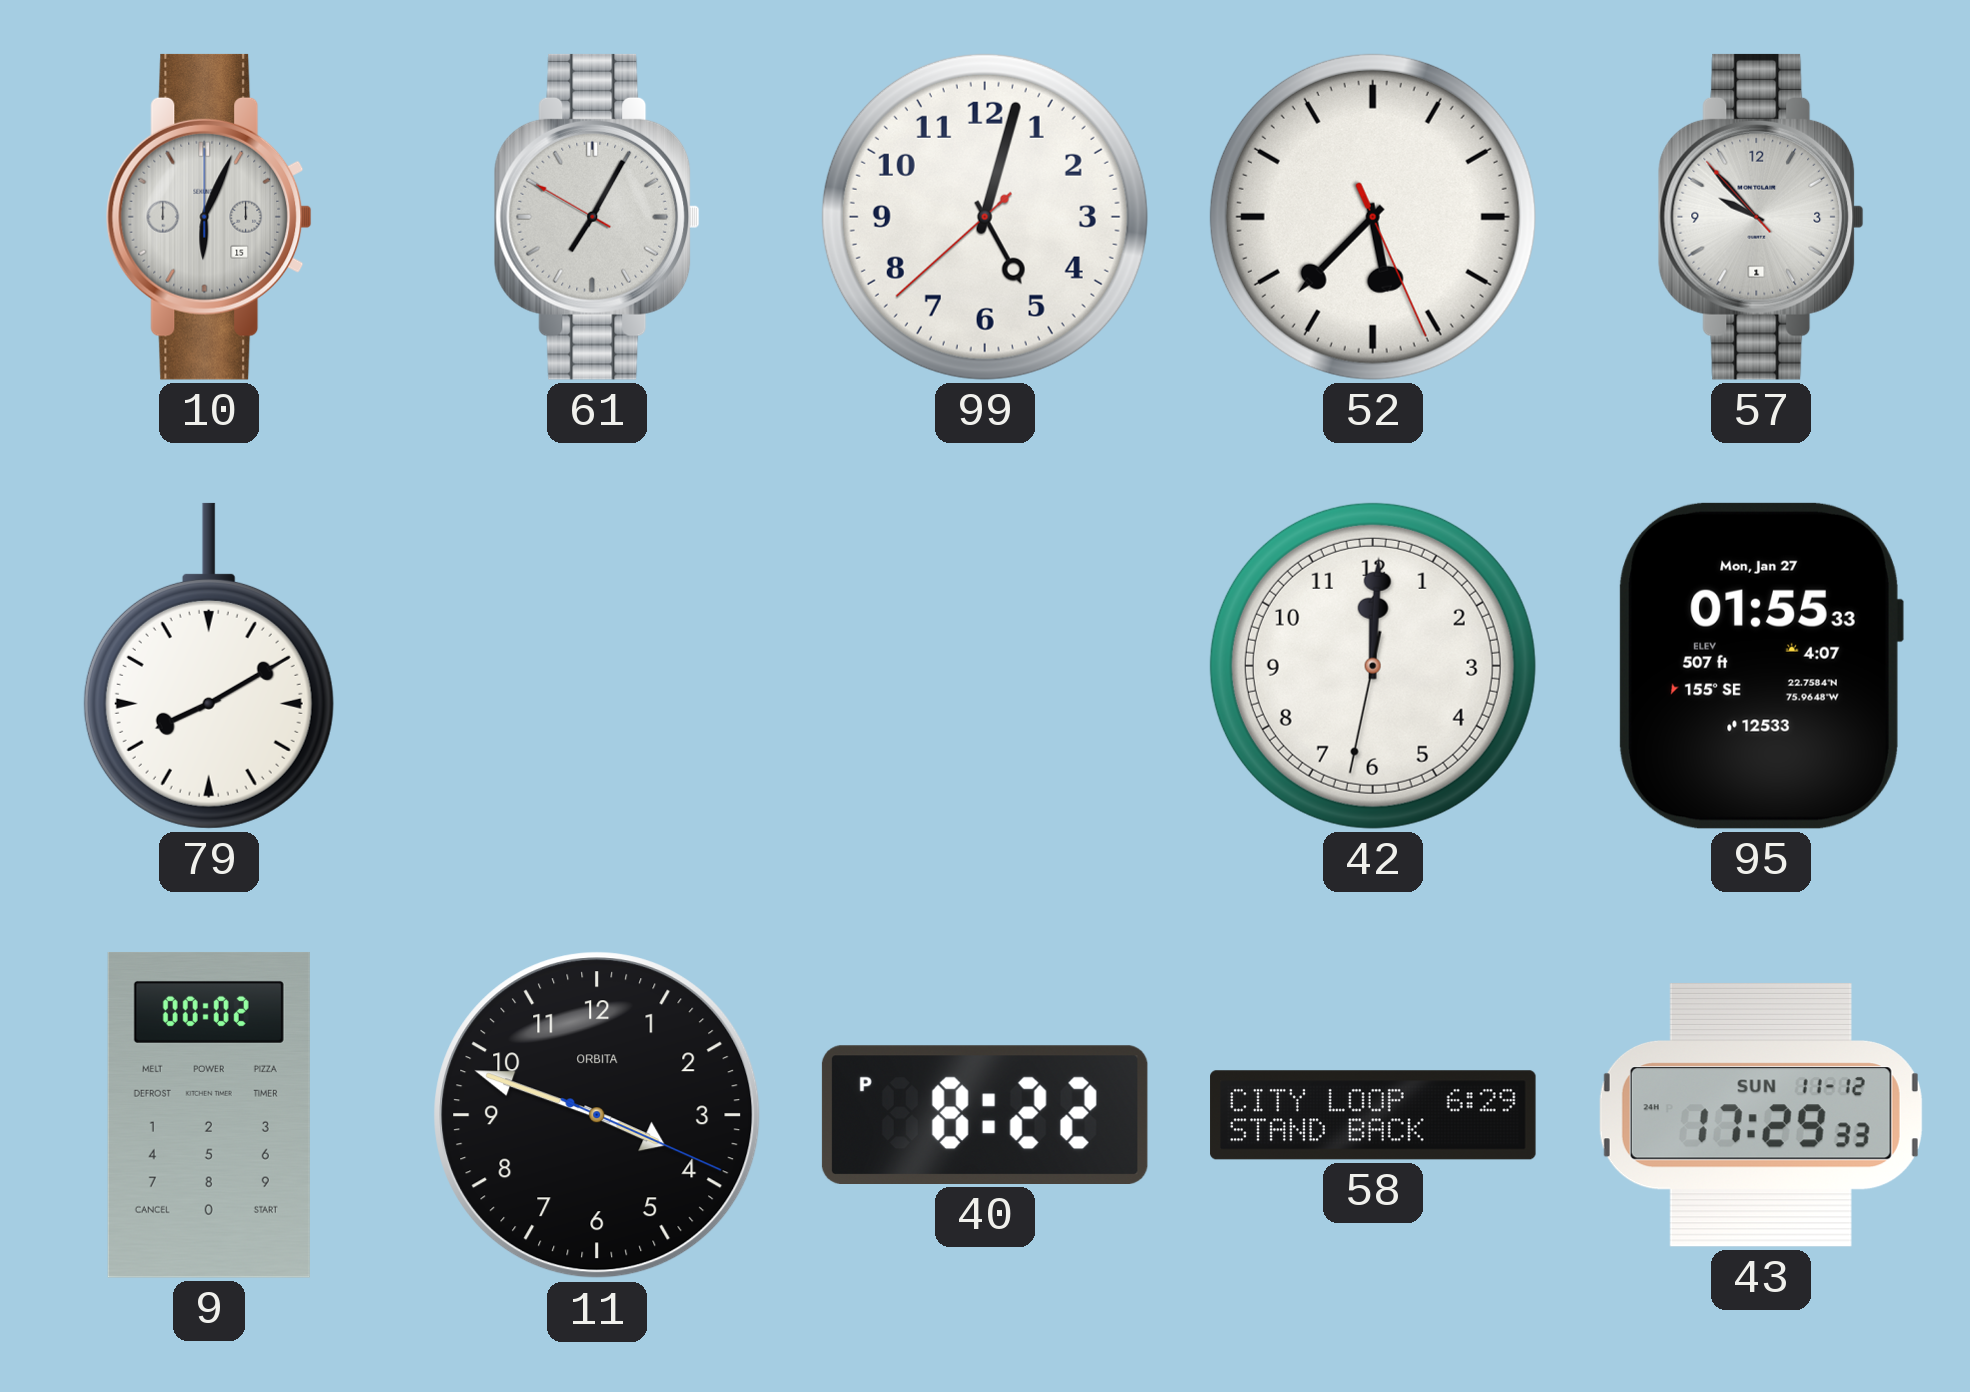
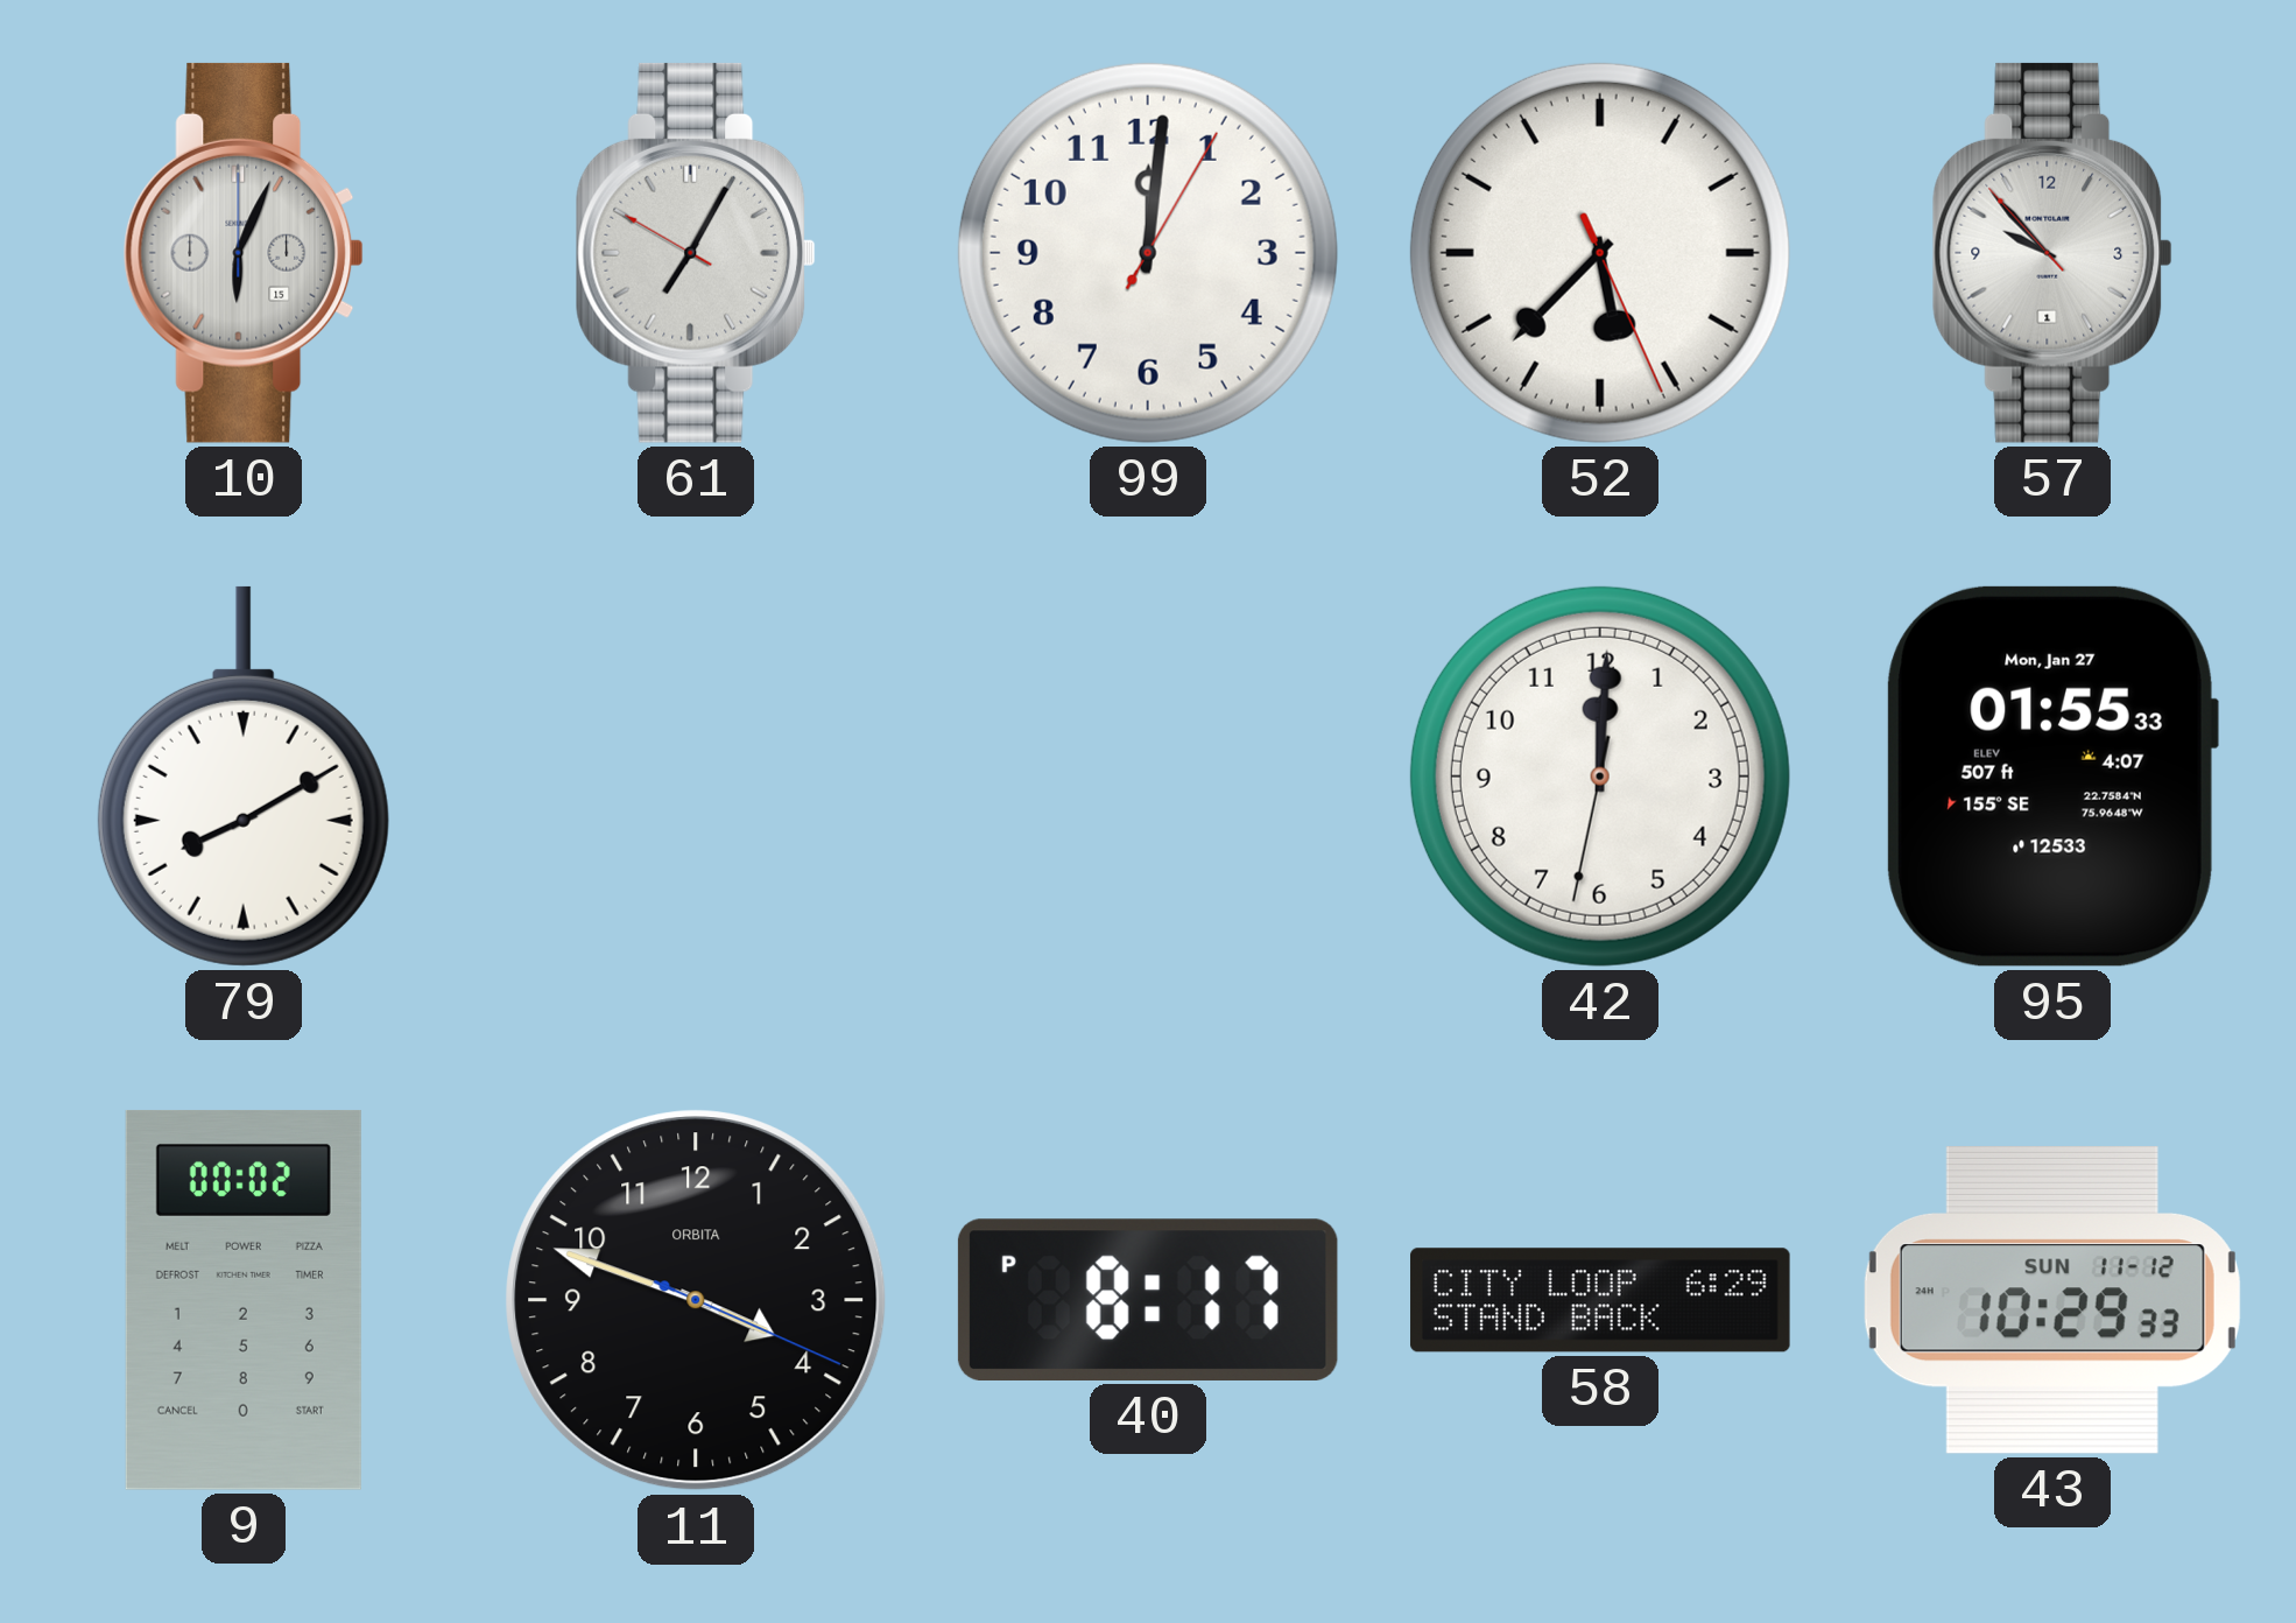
99: 5:02 -> 12:01
40: 8:22 -> 8:17
43: 17:29 -> 10:29
